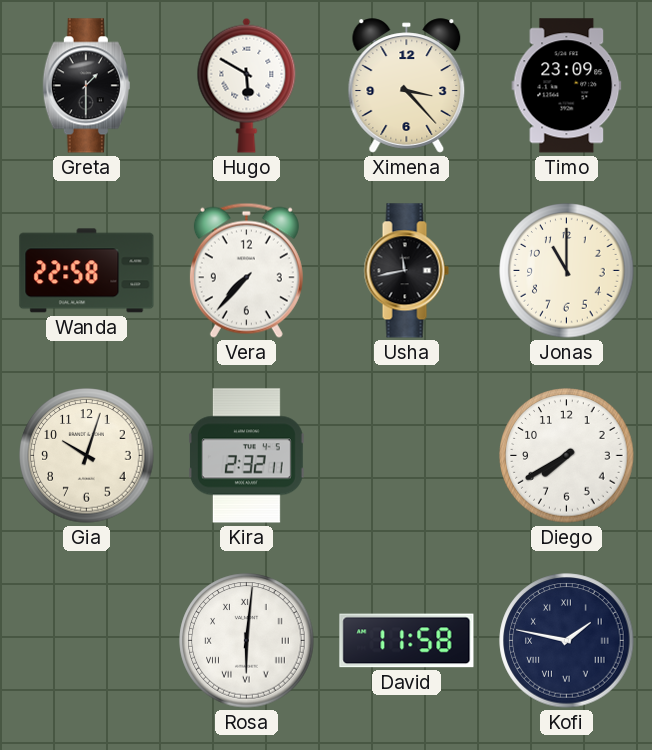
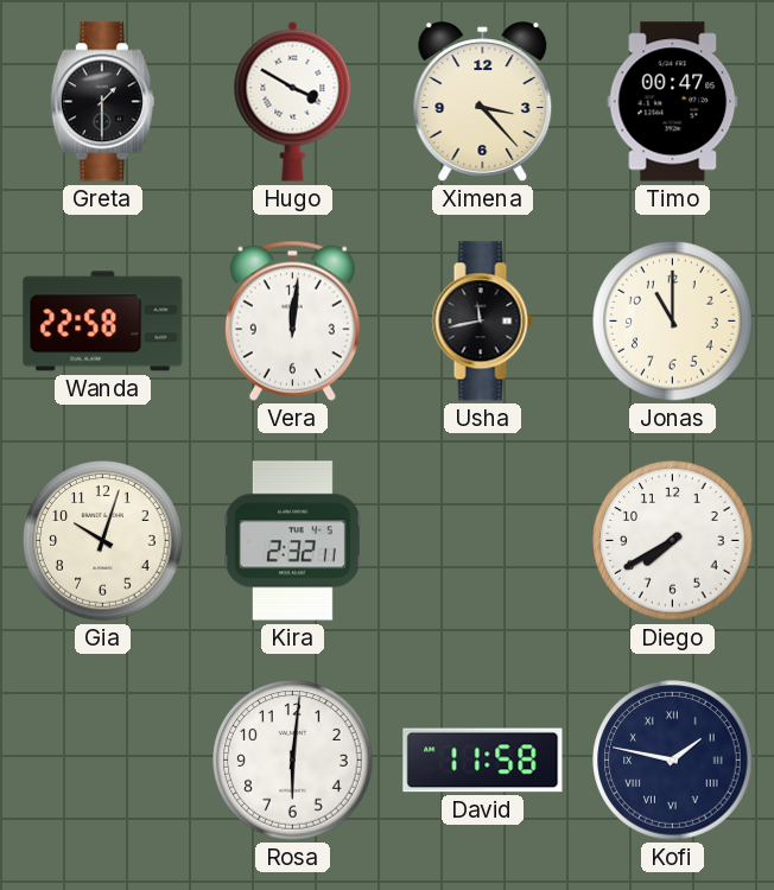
Hugo: 5:50 -> 3:50
Timo: 23:09 -> 00:47
Vera: 7:37 -> 12:01
Rosa numerals: Roman -> Arabic
